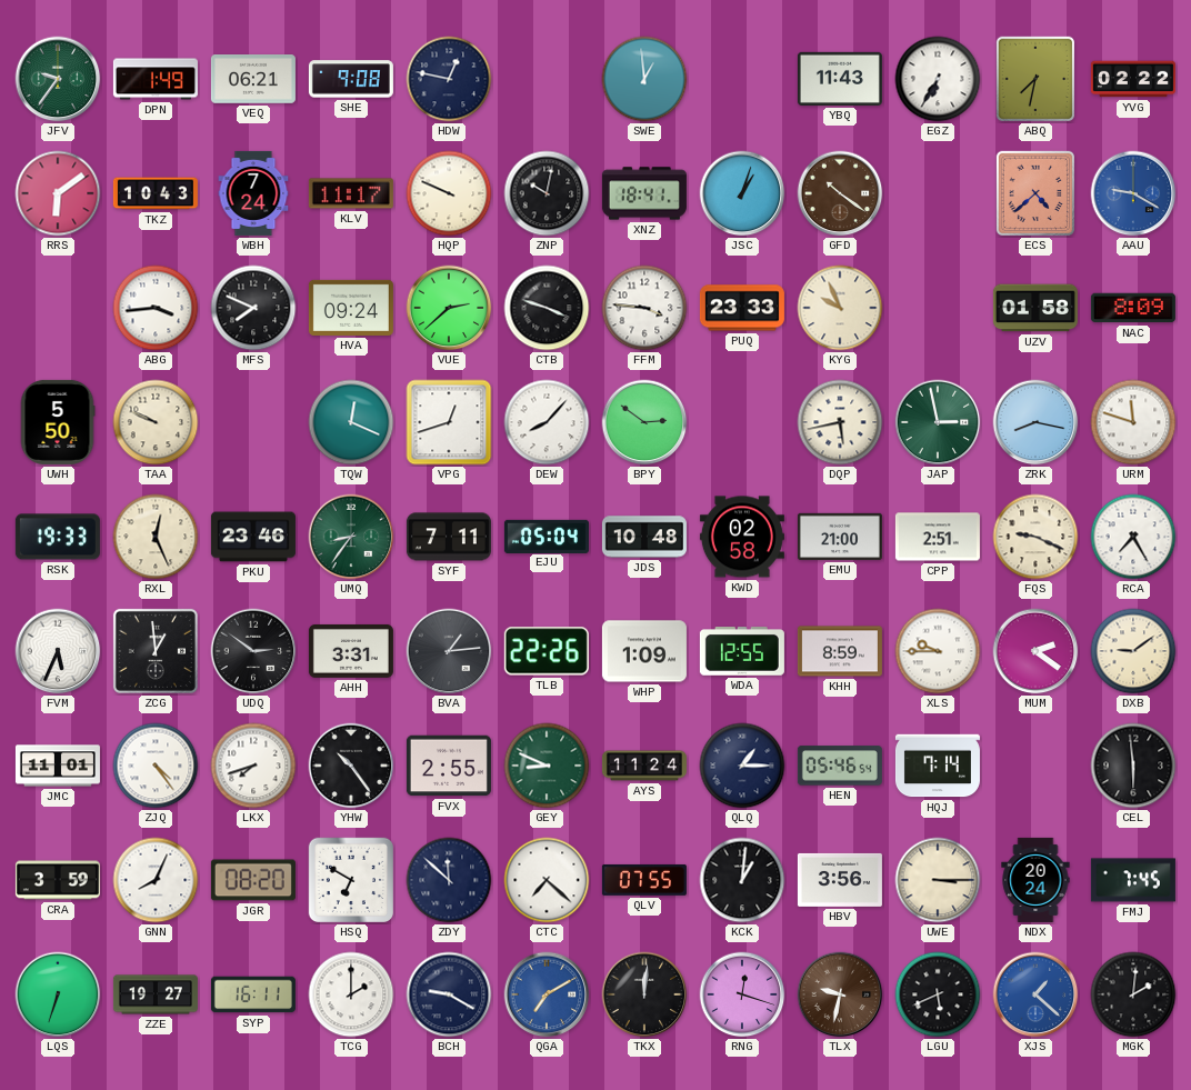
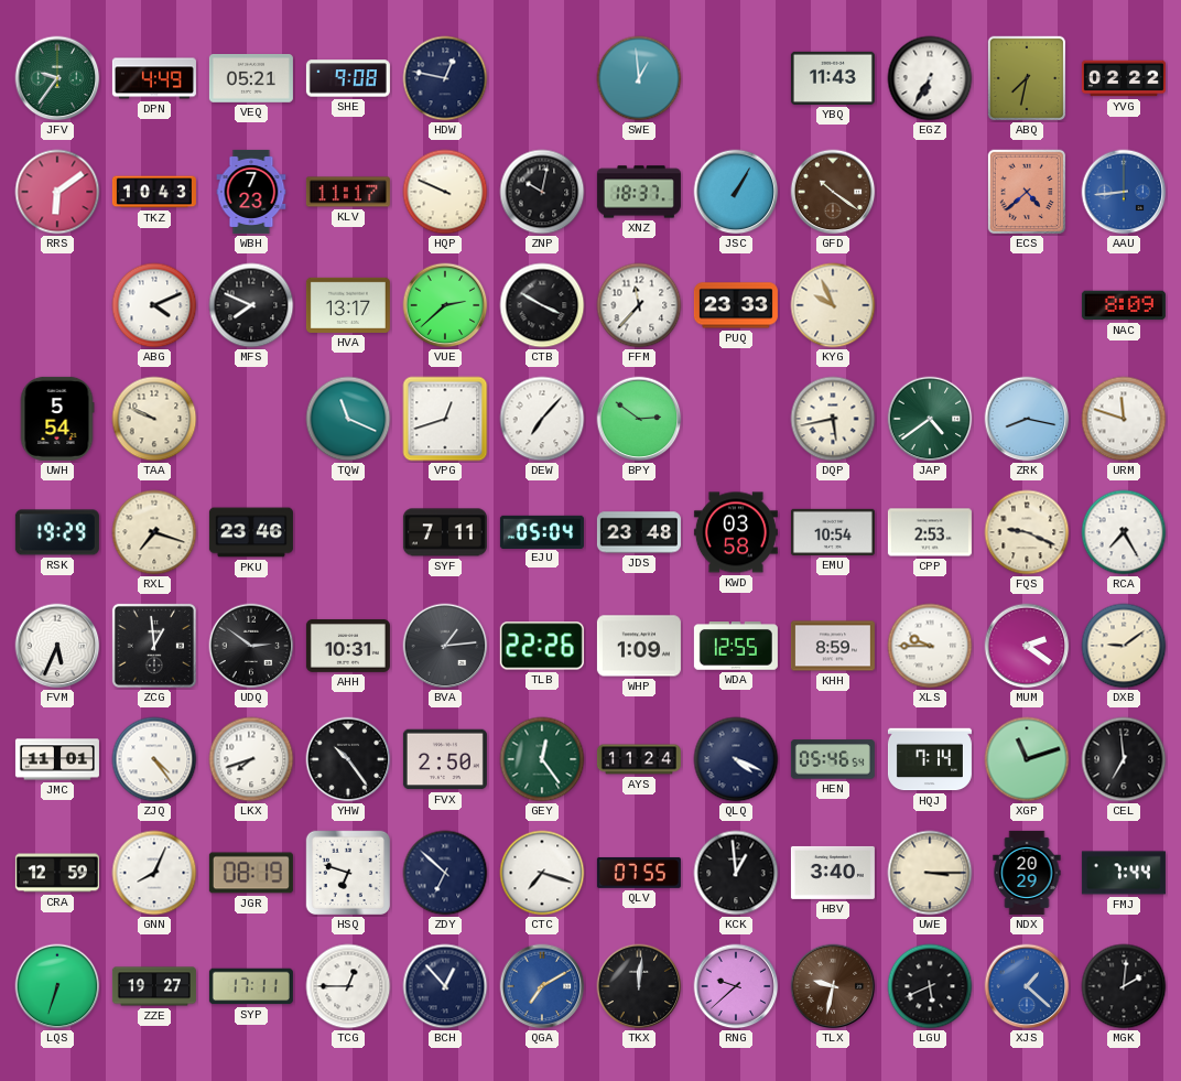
DPN: 1:49 -> 4:49
VEQ: 06:21 -> 05:21
WBH: 7:24 -> 7:23
XNZ: 18:41 -> 18:37
JSC: 1:03 -> 1:05
AAU: 9:20 -> 8:44
ABG: 3:44 -> 4:11
HVA: 09:24 -> 13:17
CTB: 3:48 -> 3:50
FFM: 3:46 -> 11:37
UZV: 01:58 -> none
UWH: 5:50 -> 5:54
TQW: 12:19 -> 11:19
DEW: 8:07 -> 7:07
JAP: 2:58 -> 4:39
RSK: 19:33 -> 19:29
RXL: 12:26 -> 7:18
UMQ: 8:36 -> none
JDS: 10:48 -> 23:48
KWD: 02:58 -> 03:58
EMU: 21:00 -> 10:54
CPP: 2:51 -> 2:53
AHH: 3:31 -> 10:31
FVX: 2:55 -> 2:50
GEY: 8:49 -> 12:24
QLQ: 1:15 -> 4:19
XGP: none -> 11:12
CEL: 5:59 -> 6:59
CRA: 3:59 -> 12:59
JGR: 08:20 -> 08:19
HSQ: 6:50 -> 6:48
ZDY: 11:52 -> 6:52
CTC: 7:22 -> 7:18
KCK: 1:01 -> 12:59
HBV: 3:56 -> 3:40
NDX: 20:24 -> 20:29
FMJ: 7:45 -> 7:44
SYP: 16:11 -> 17:11
TCG: 2:00 -> 12:45
BCH: 9:20 -> 12:53
RNG: 12:18 -> 9:38
